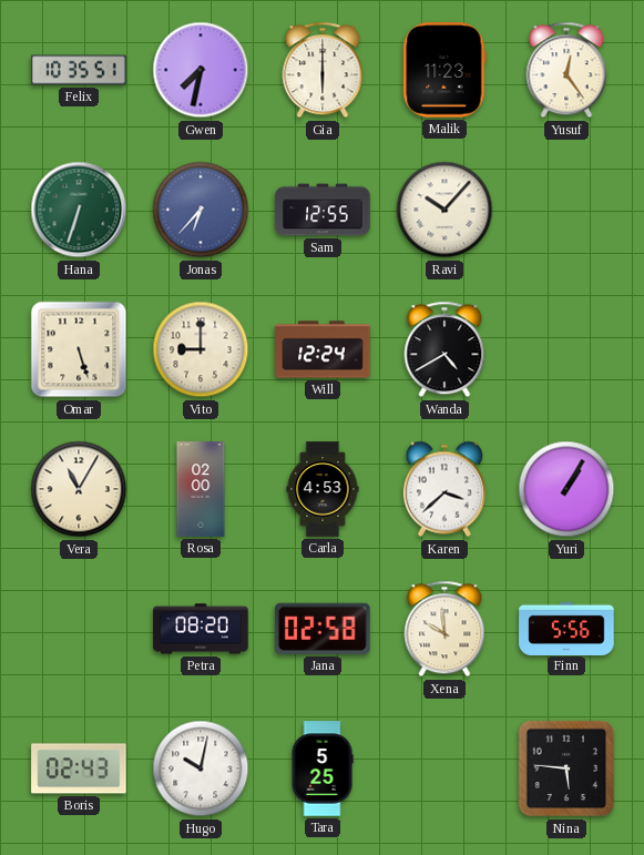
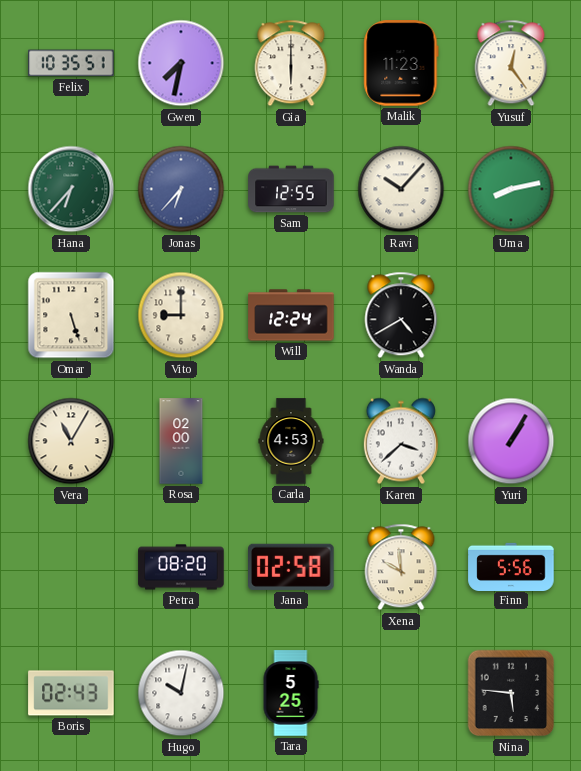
Hana: 6:33 -> 6:37
Uma: none -> 8:13
